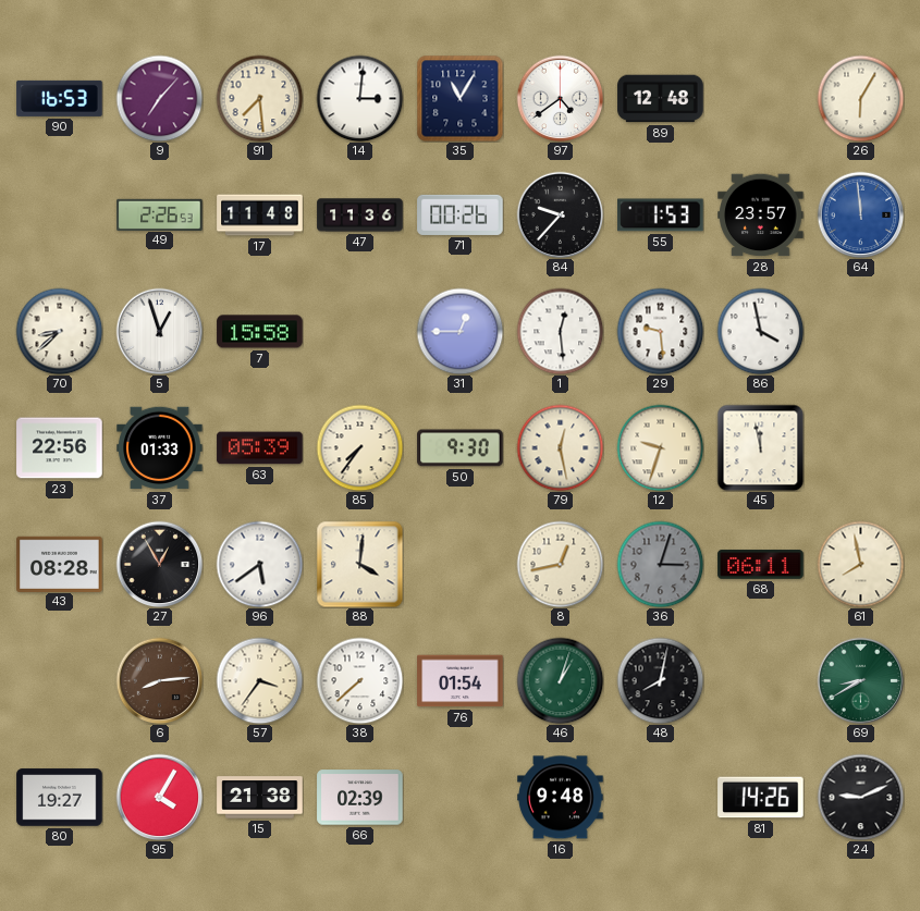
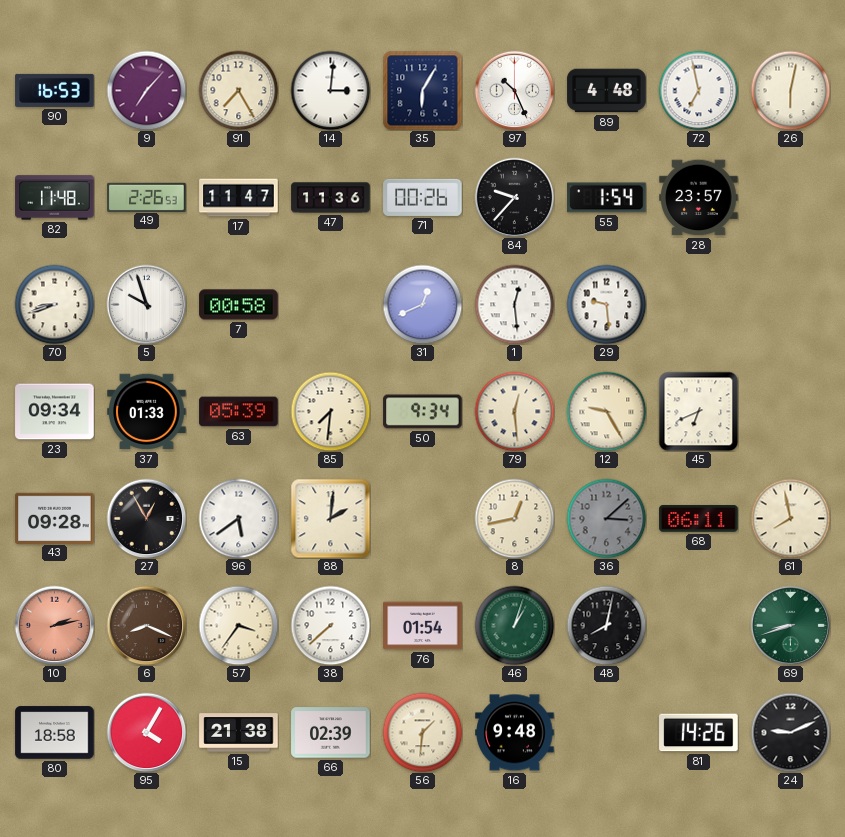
91: 7:29 -> 7:25
35: 11:05 -> 6:05
97: 4:39 -> 10:26
89: 12:48 -> 4:48
72: none -> 6:58
26: 6:05 -> 6:02
82: none -> 11:48
17: 11:48 -> 11:47
55: 1:53 -> 1:54
64: 11:59 -> none
70: 8:38 -> 8:42
5: 12:57 -> 9:57
7: 15:58 -> 00:58
31: 12:45 -> 12:41
86: 3:58 -> none
23: 22:56 -> 09:34
85: 7:36 -> 7:31
50: 9:30 -> 9:34
79: 12:28 -> 12:29
12: 9:33 -> 9:25
45: 11:58 -> 6:41
43: 08:28 -> 09:28
88: 4:01 -> 2:01
36: 3:03 -> 3:08
10: none -> 2:13
6: 8:14 -> 8:19
69: 8:40 -> 8:42
80: 19:27 -> 18:58
56: none -> 1:31
